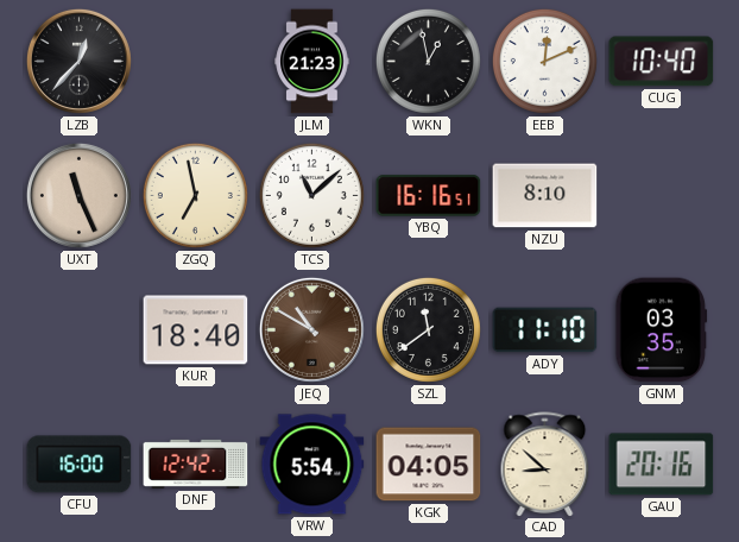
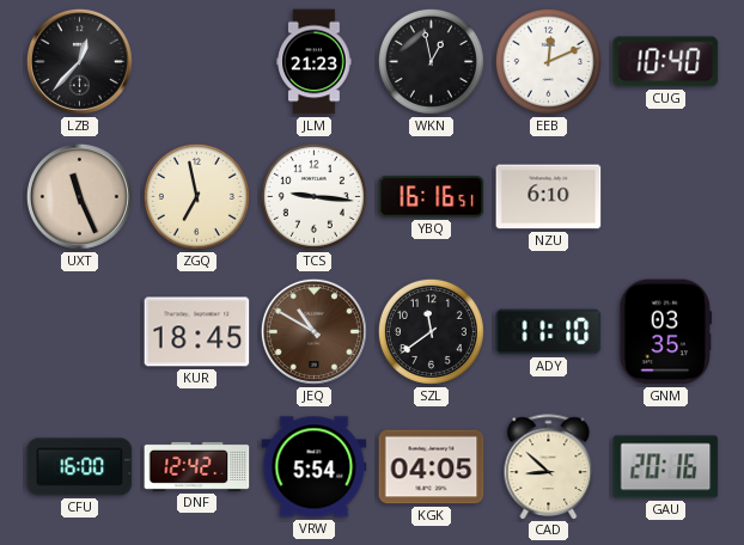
TCS: 11:08 -> 9:16
NZU: 8:10 -> 6:10
KUR: 18:40 -> 18:45
